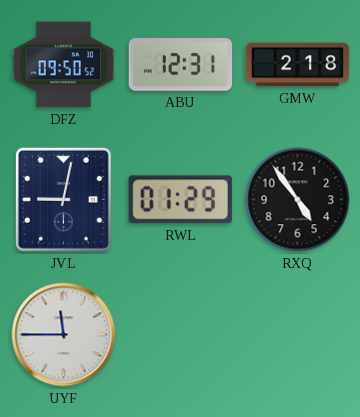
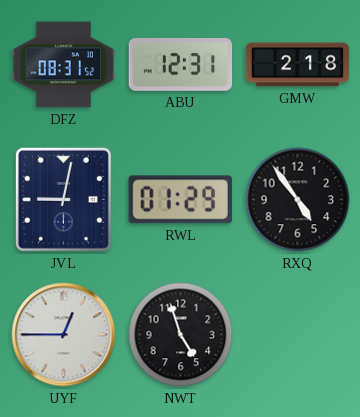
DFZ: 09:50 -> 08:31
UYF: 11:45 -> 12:45
NWT: none -> 4:57
